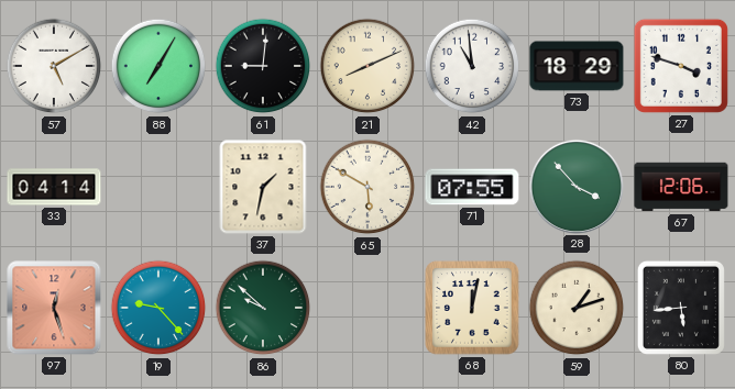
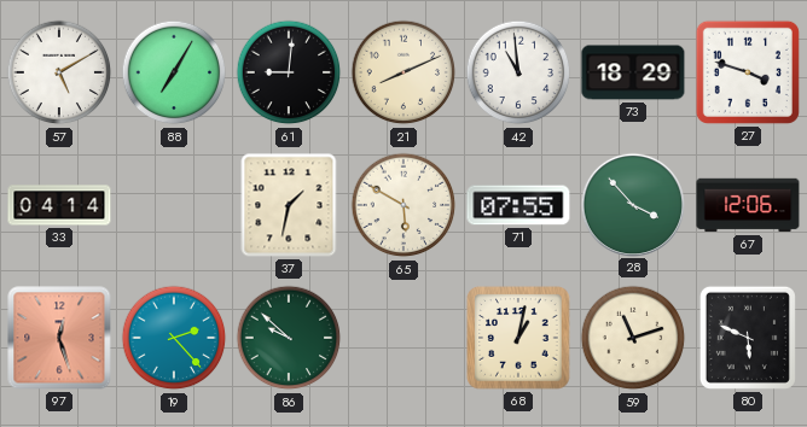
19: 9:23 -> 2:23
68: 12:02 -> 1:02
59: 1:12 -> 11:12
80: 5:44 -> 5:49
